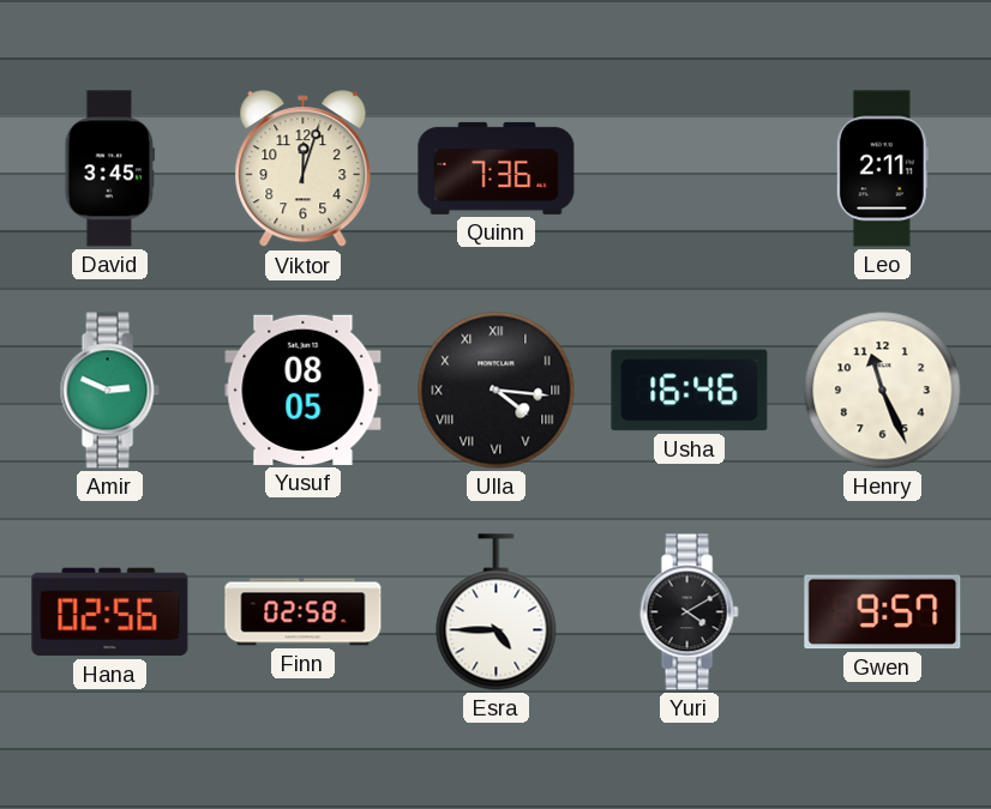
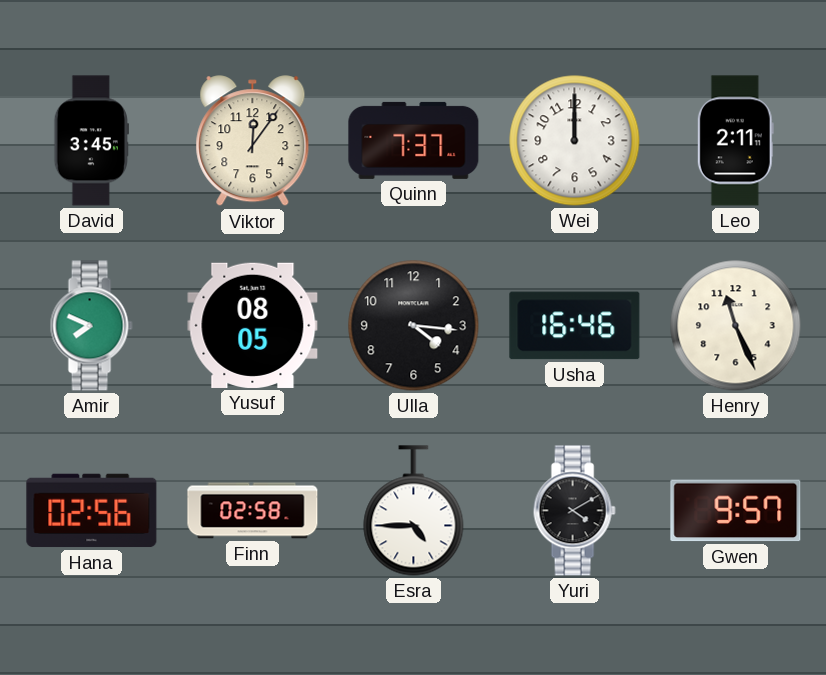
Viktor: 12:03 -> 12:06
Quinn: 7:36 -> 7:37
Wei: none -> 12:00
Amir: 2:49 -> 7:49
Ulla numerals: Roman -> Arabic
